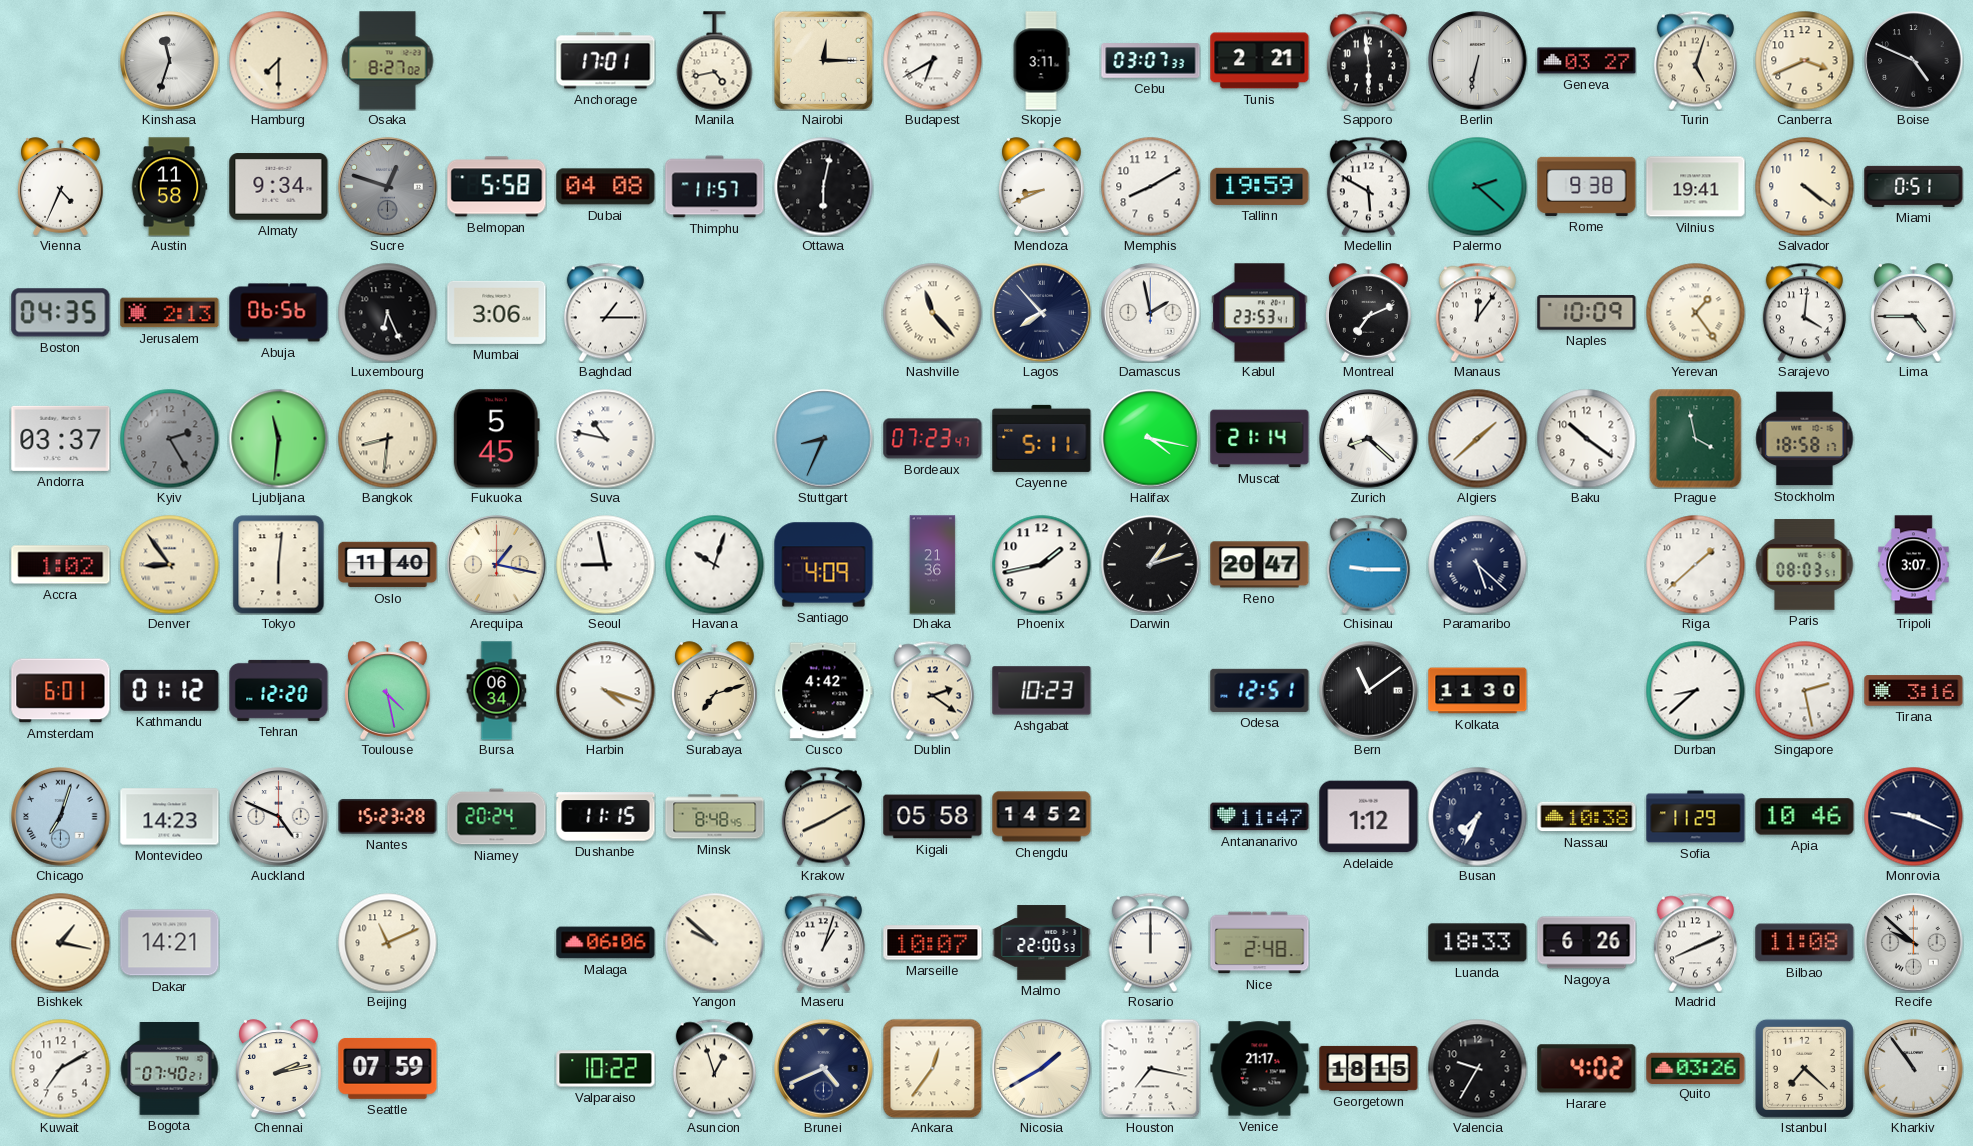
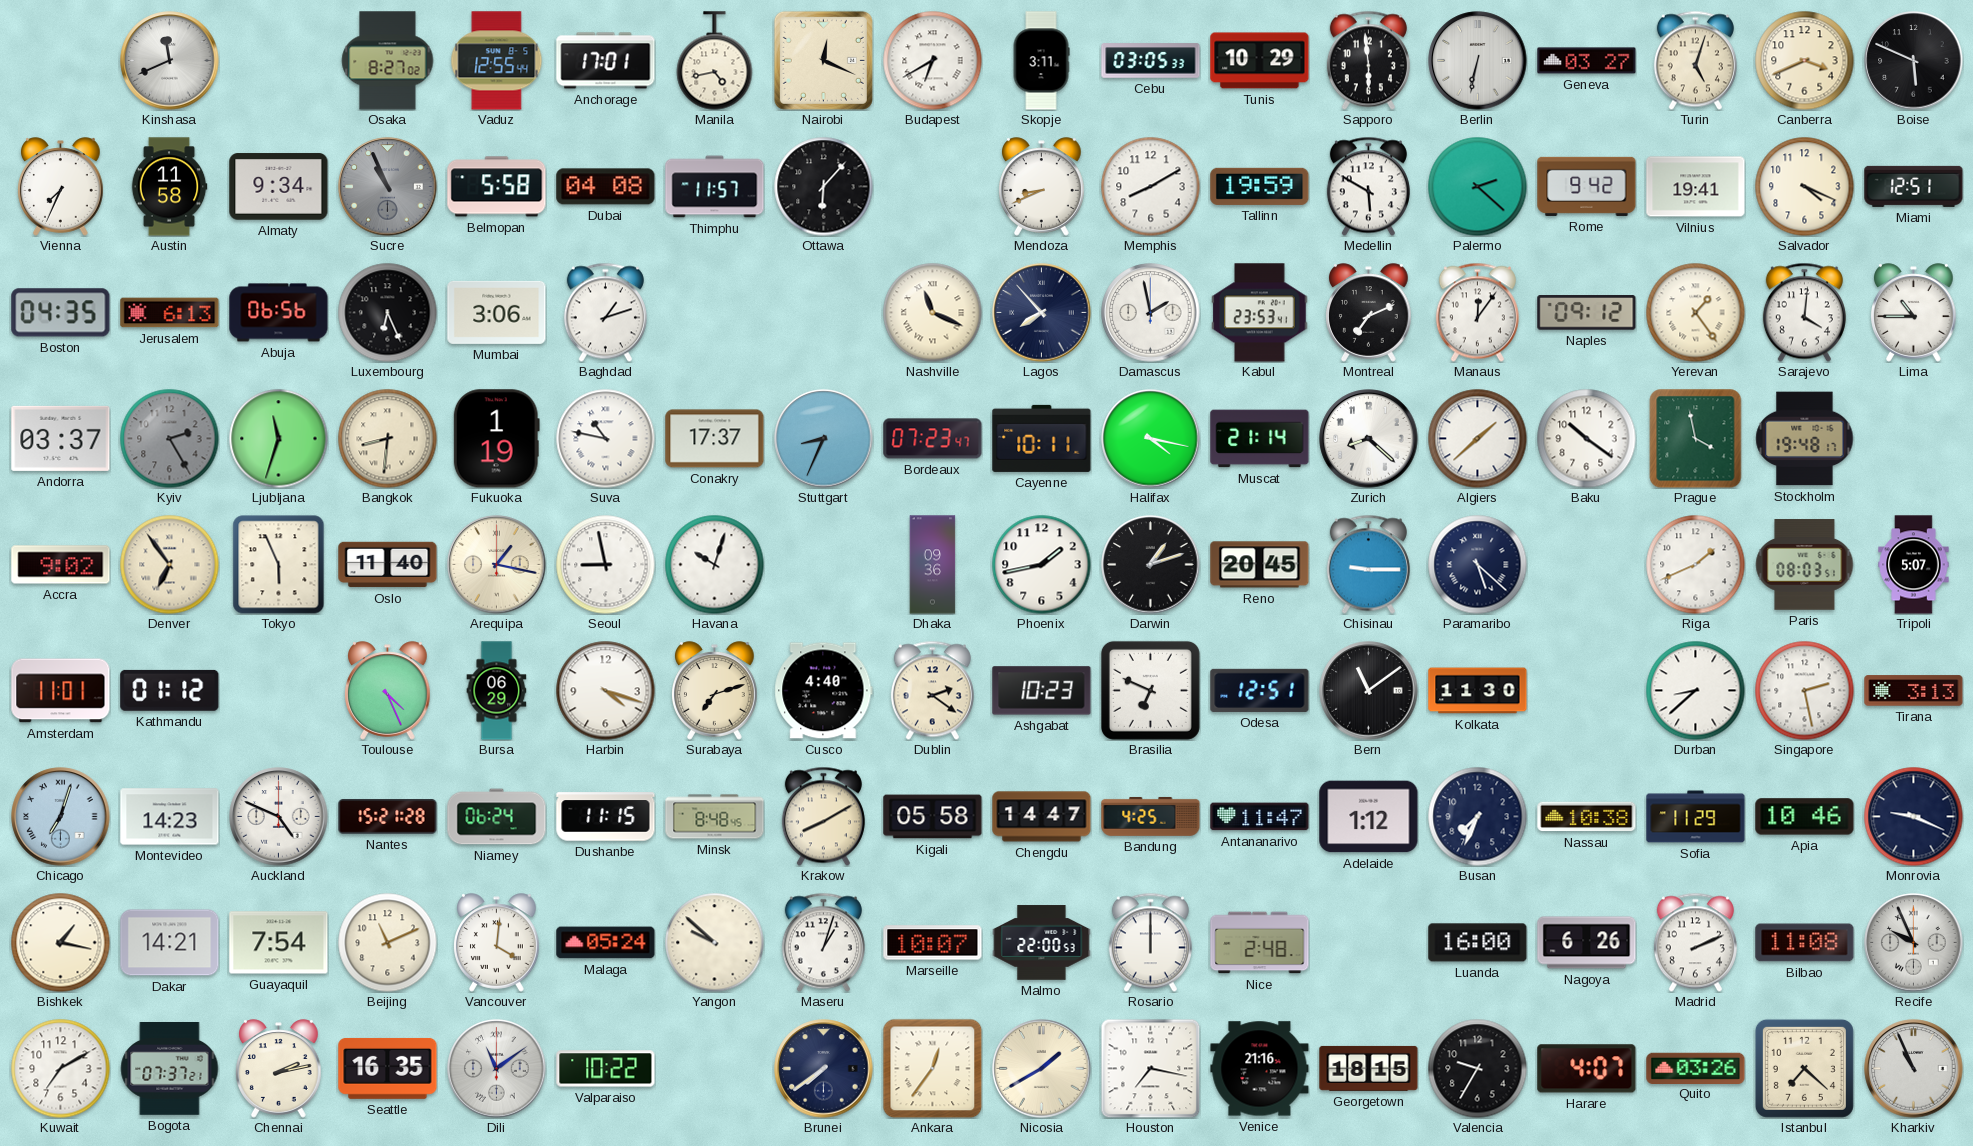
Kinshasa: 11:33 -> 11:41
Hamburg: 7:30 -> none
Vaduz: none -> 12:55
Nairobi: 12:15 -> 12:19
Cebu: 03:07 -> 03:05
Tunis: 2:21 -> 10:29
Boise: 4:49 -> 5:49
Vienna: 4:34 -> 7:34
Sucre: 12:48 -> 10:56
Ottawa: 6:02 -> 6:07
Rome: 9:38 -> 9:42
Salvador: 4:21 -> 4:19
Miami: 0:51 -> 12:51
Jerusalem: 2:13 -> 6:13
Baghdad: 1:15 -> 1:12
Nashville: 11:23 -> 11:19
Naples: 10:09 -> 09:12
Lima: 4:45 -> 10:45
Ljubljana: 11:31 -> 11:33
Fukuoka: 5:45 -> 1:19
Conakry: none -> 17:37
Cayenne: 5:11 -> 10:11
Stockholm: 18:58 -> 19:48
Accra: 1:02 -> 9:02
Denver: 8:54 -> 6:54
Tokyo: 6:01 -> 5:56
Santiago: 4:09 -> none
Dhaka: 21:36 -> 09:36
Reno: 20:47 -> 20:45
Riga: 1:38 -> 1:41
Tripoli: 3:07 -> 5:07
Amsterdam: 6:01 -> 11:01
Tehran: 12:20 -> none
Toulouse: 4:28 -> 4:26
Bursa: 06:34 -> 06:29
Cusco: 4:42 -> 4:40
Brasilia: none -> 6:49
Tirana: 3:16 -> 3:13
Nantes: 15:23 -> 15:21
Niamey: 20:24 -> 06:24
Chengdu: 14:52 -> 14:47
Bandung: none -> 4:25
Guayaquil: none -> 7:54
Vancouver: none -> 4:01
Malaga: 06:06 -> 05:24
Luanda: 18:33 -> 16:00
Madrid: 8:11 -> 2:11
Recife: 9:52 -> 9:56
Bogota: 07:40 -> 07:37
Seattle: 07:59 -> 16:35
Dili: none -> 11:09
Asuncion: 12:57 -> none
Brunei: 4:41 -> 7:39
Venice: 21:17 -> 21:16
Harare: 4:02 -> 4:07
Kharkiv: 10:54 -> 10:56
